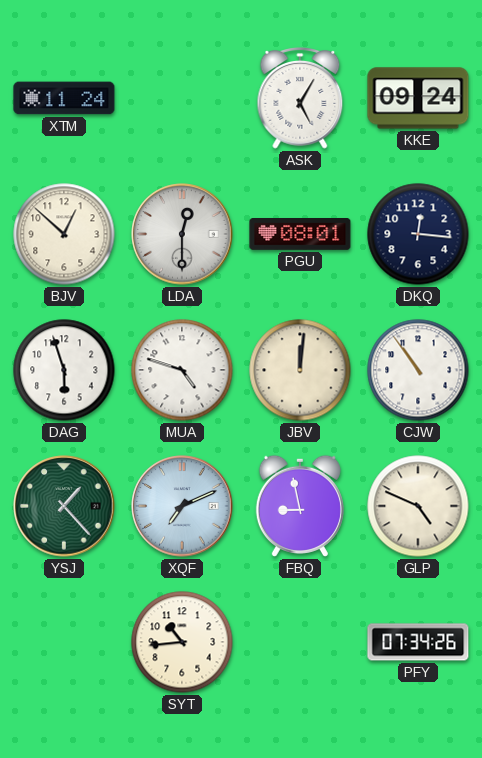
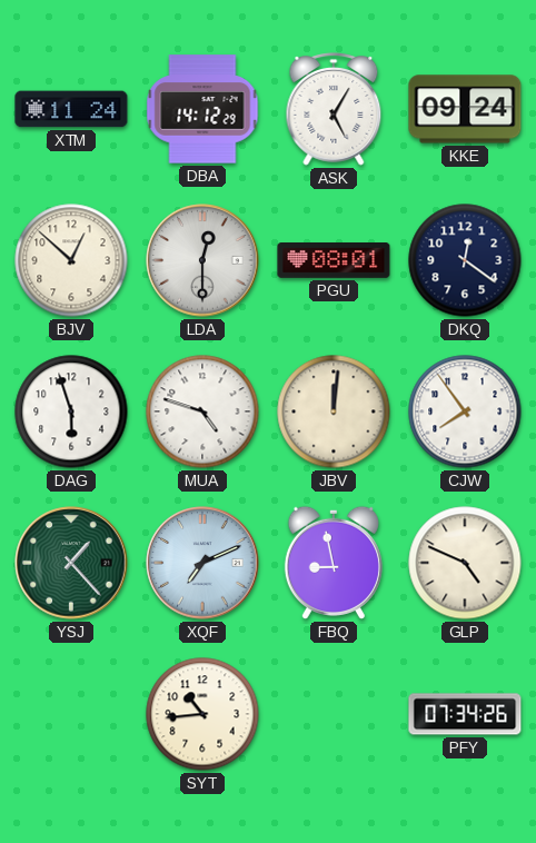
DBA: none -> 14:12
DKQ: 12:16 -> 12:21
CJW: 10:54 -> 7:54
